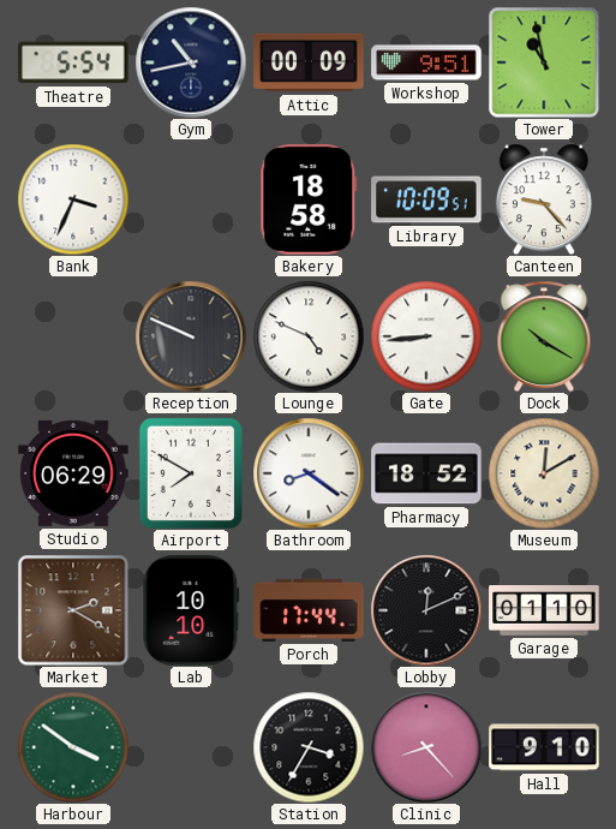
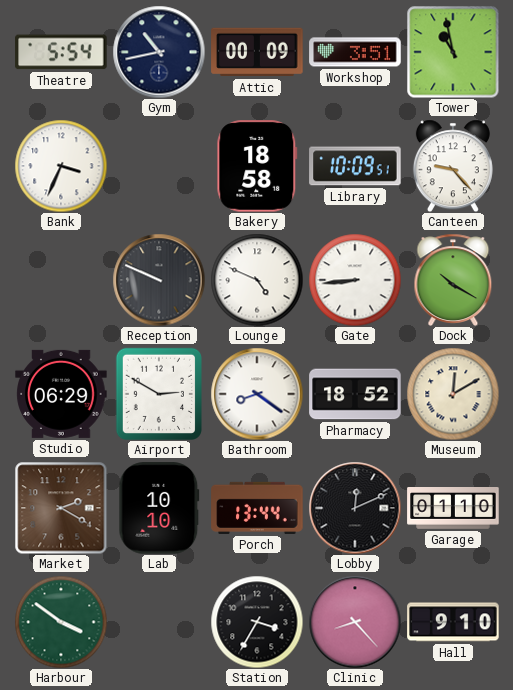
Workshop: 9:51 -> 3:51
Airport: 7:50 -> 2:50
Porch: 17:44 -> 13:44
